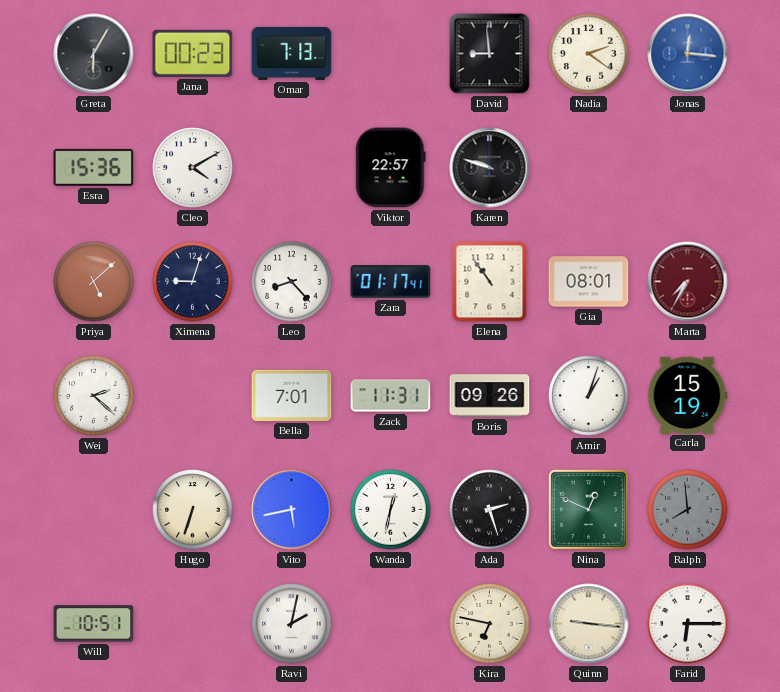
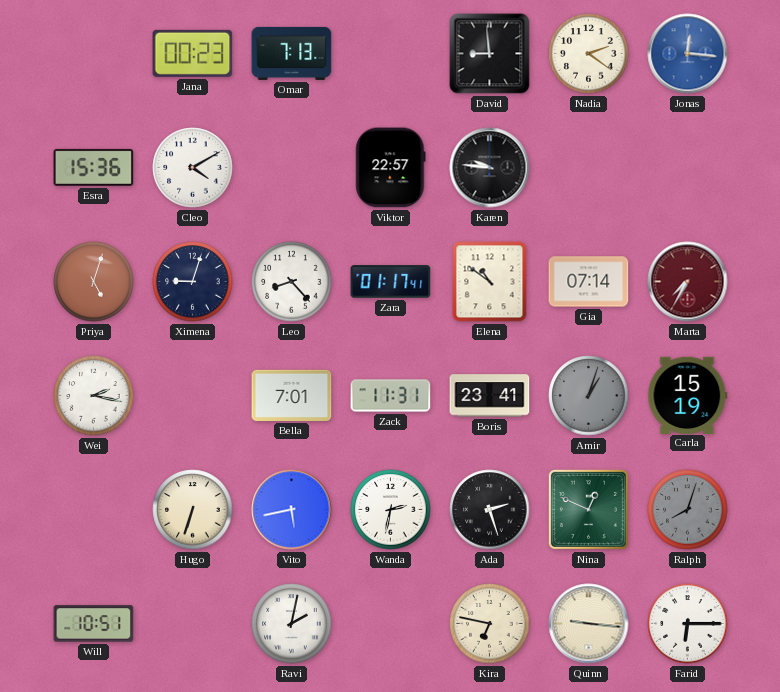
Greta: 6:05 -> none
Karen: 9:48 -> 9:46
Priya: 5:08 -> 5:03
Elena: 10:54 -> 10:51
Gia: 08:01 -> 07:14
Wei: 2:22 -> 2:17
Boris: 09:26 -> 23:41
Amir dial: white -> grey
Wanda: 12:32 -> 2:32
Ralph: 7:59 -> 8:03
